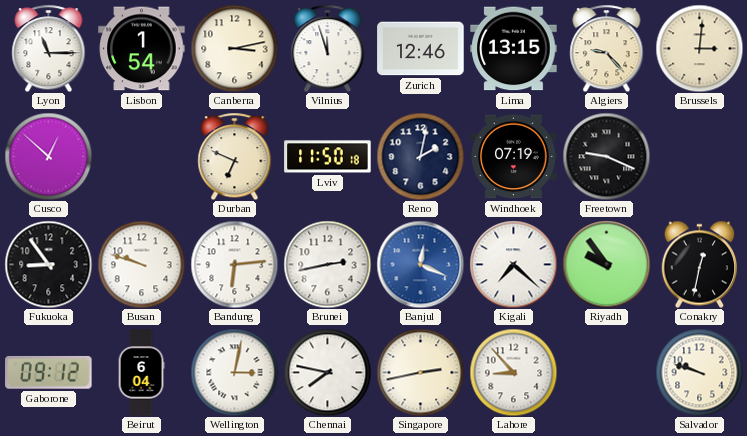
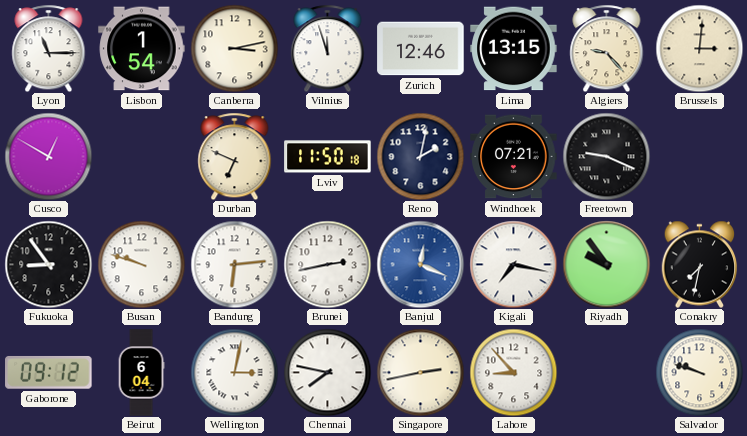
Cusco: 12:52 -> 12:50
Windhoek: 07:19 -> 07:21
Kigali: 7:22 -> 7:17
Conakry: 12:32 -> 7:32
